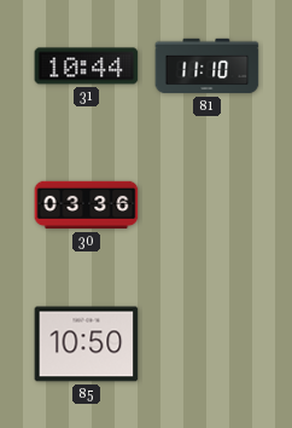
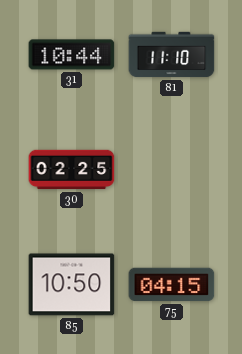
30: 03:36 -> 02:25
75: none -> 04:15
